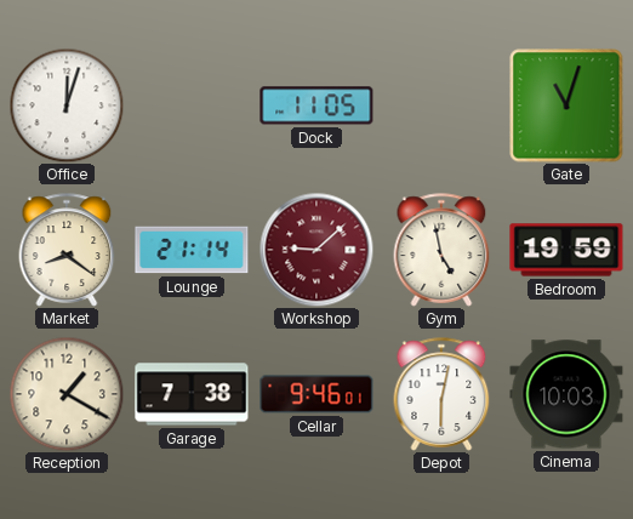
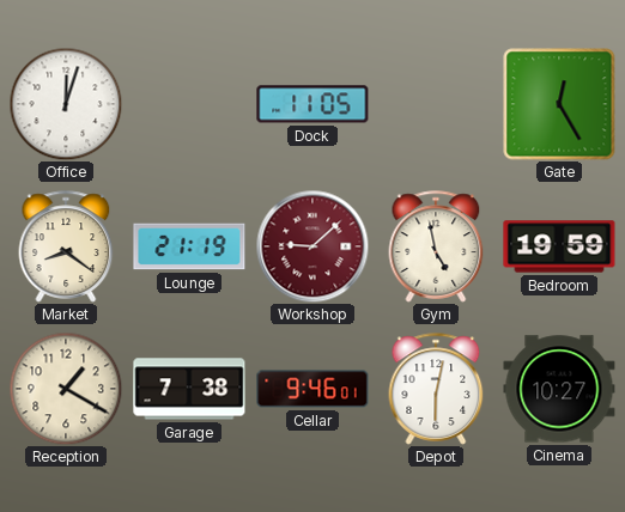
Gate: 11:03 -> 12:25
Lounge: 21:14 -> 21:19
Cinema: 10:03 -> 10:27
